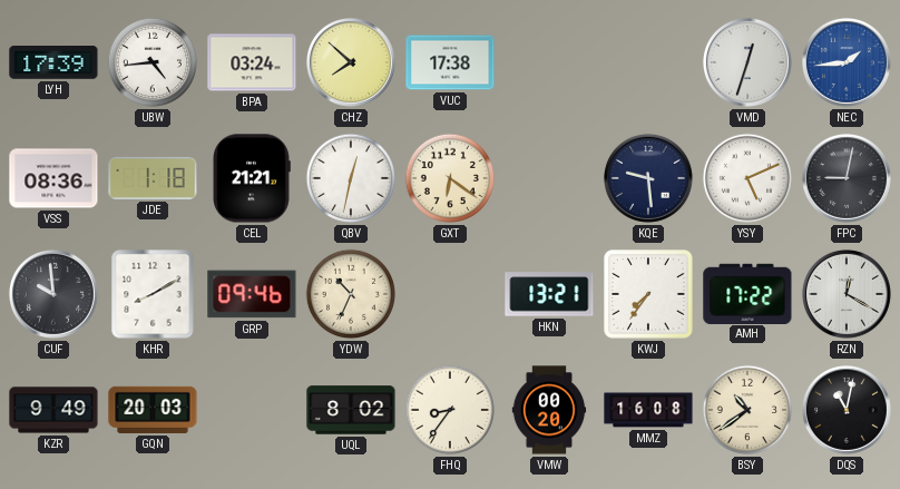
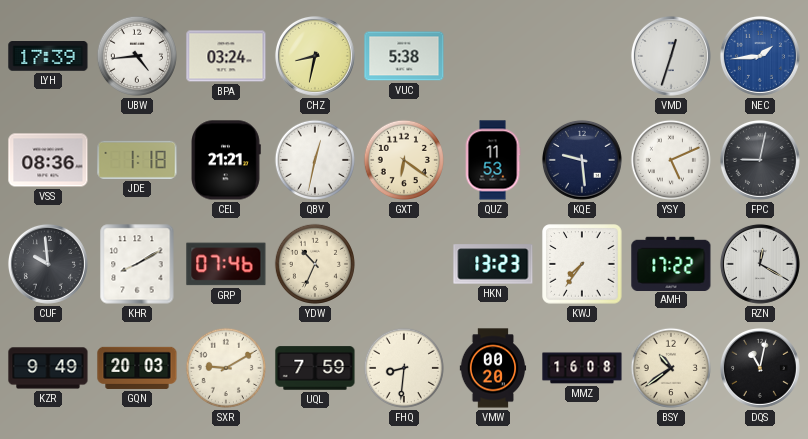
CHZ: 7:52 -> 8:32
VUC: 17:38 -> 5:38
QUZ: none -> 11:53
GRP: 09:46 -> 07:46
HKN: 13:21 -> 13:23
SXR: none -> 9:10
UQL: 8:02 -> 7:59
FHQ: 8:36 -> 8:31
